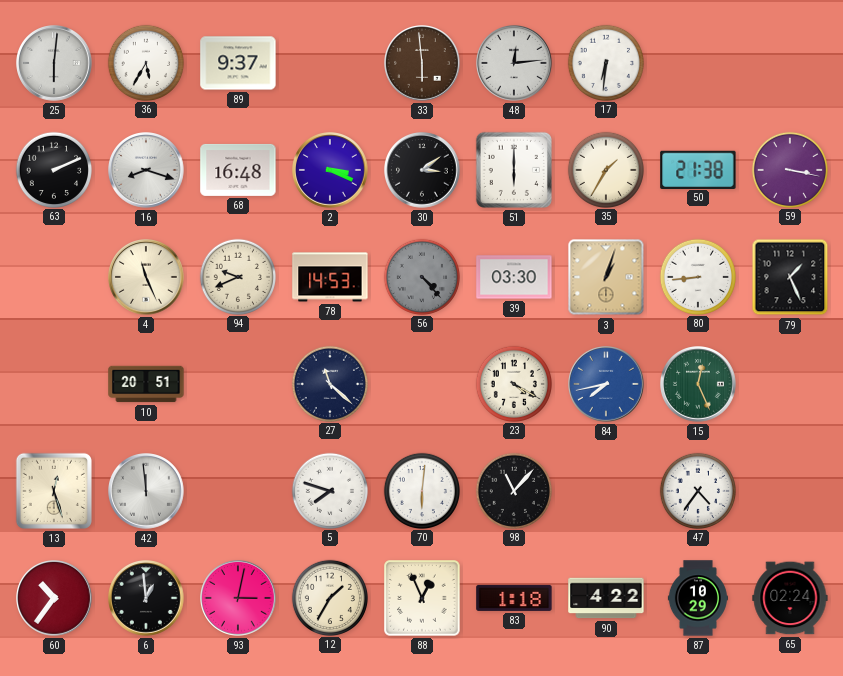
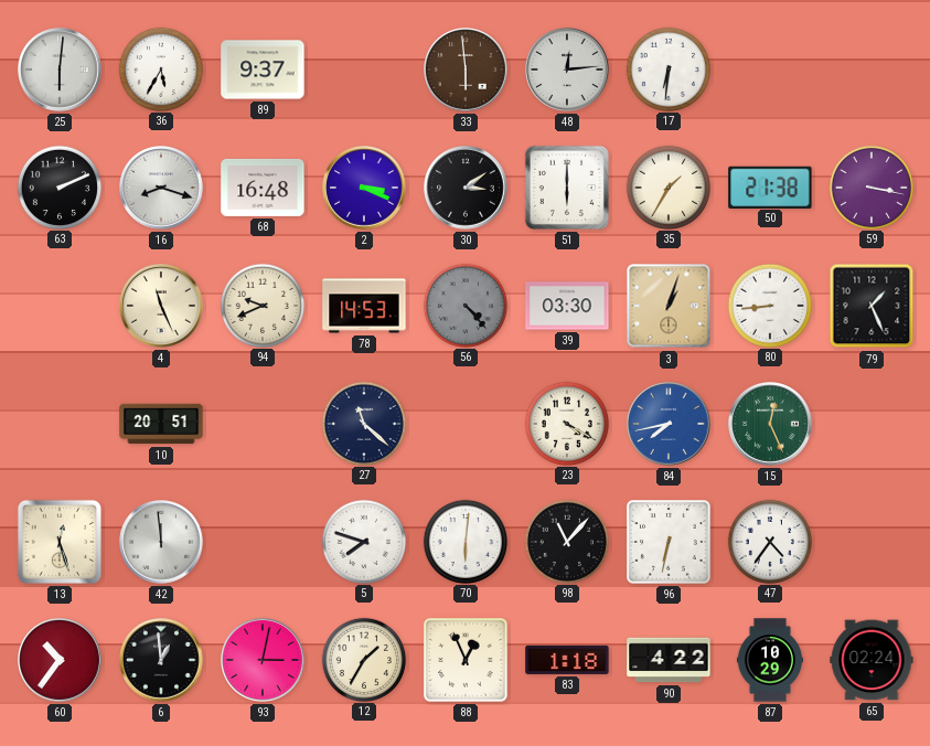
96: none -> 6:32
